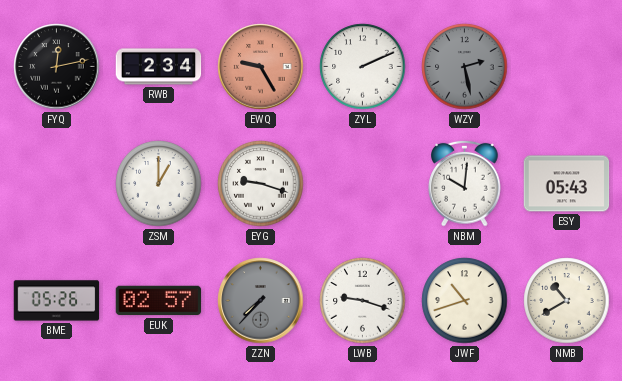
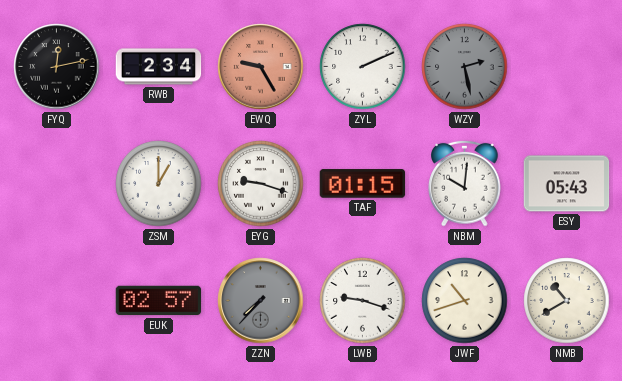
TAF: none -> 01:15
BME: 05:26 -> none
